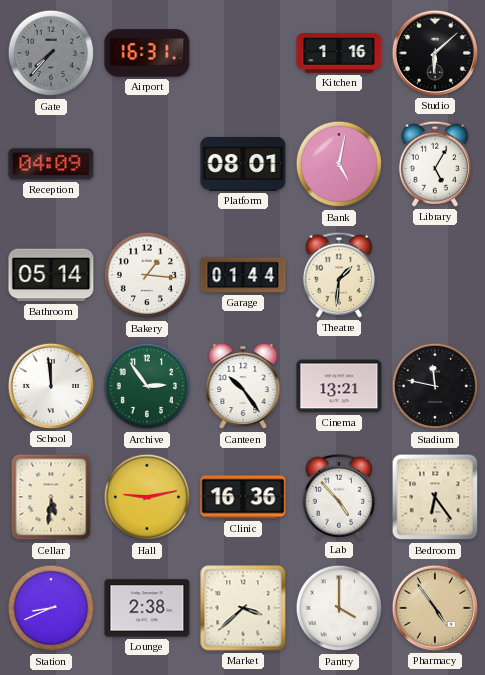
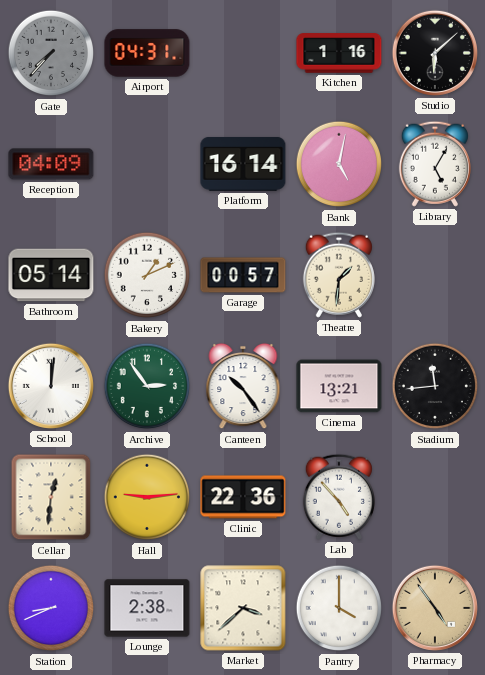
Airport: 16:31 -> 04:31
Platform: 08:01 -> 16:14
Bakery: 1:16 -> 1:11
Garage: 01:44 -> 00:57
School: 11:59 -> 12:01
Stadium: 11:47 -> 11:44
Cellar: 5:31 -> 12:31
Hall: 9:13 -> 9:14
Clinic: 16:36 -> 22:36
Bedroom: 6:24 -> none
